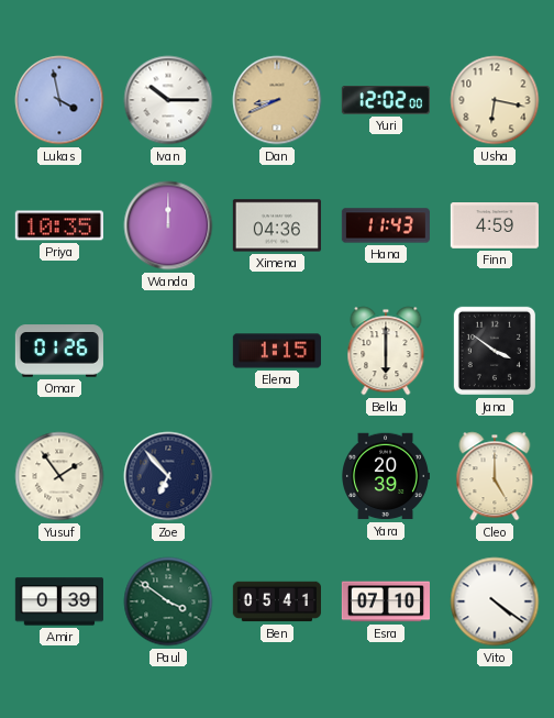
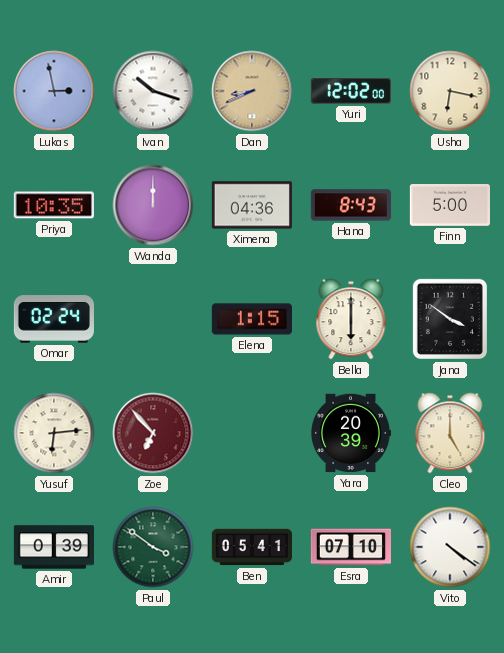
Lukas: 3:58 -> 2:58
Ivan: 10:15 -> 10:18
Hana: 11:43 -> 8:43
Finn: 4:59 -> 5:00
Omar: 01:26 -> 02:24
Yusuf: 1:54 -> 6:14
Zoe dial: navy -> burgundy
